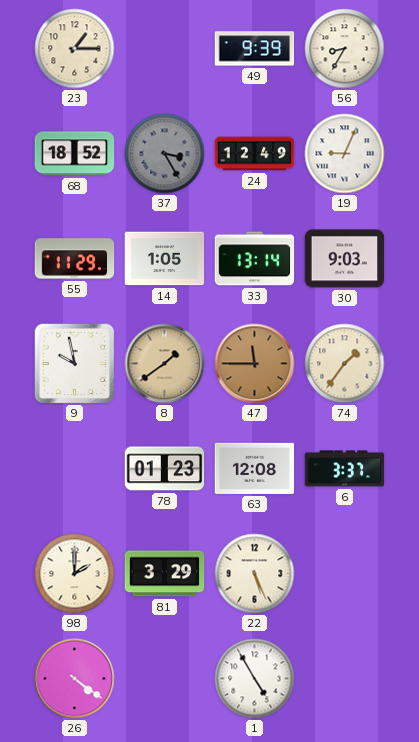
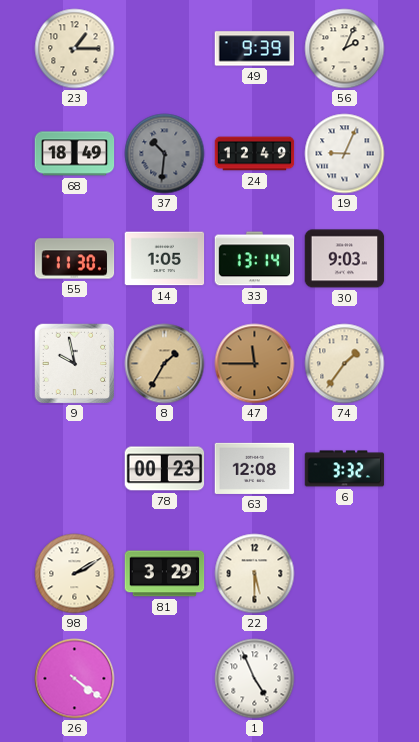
56: 8:35 -> 2:04
68: 18:52 -> 18:49
37: 3:25 -> 10:31
55: 11:29 -> 11:30
8: 1:39 -> 1:35
78: 01:23 -> 00:23
6: 3:37 -> 3:32
98: 2:00 -> 2:10
22: 5:26 -> 5:30
1: 4:55 -> 4:56
